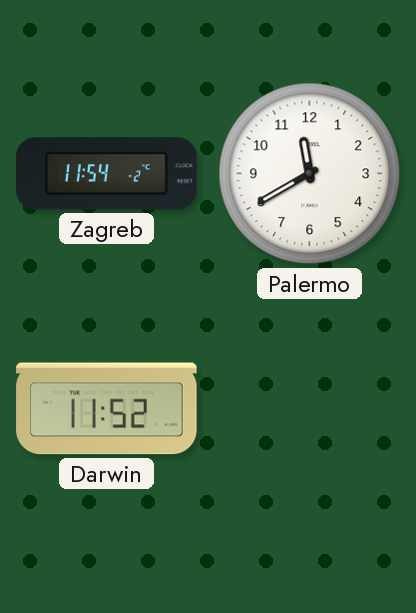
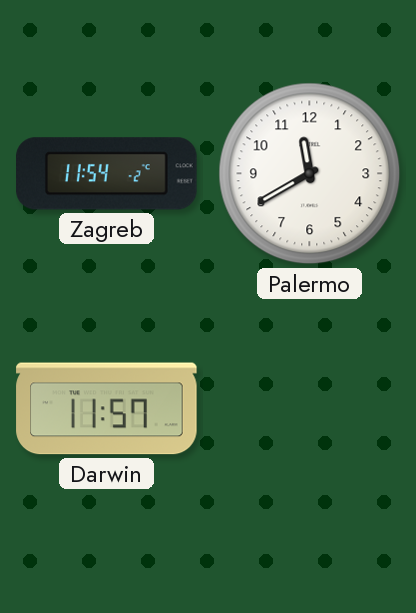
Darwin: 11:52 -> 11:57
